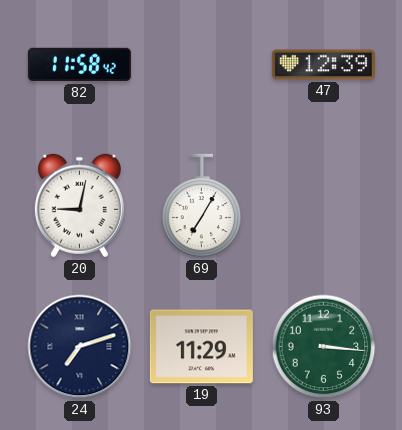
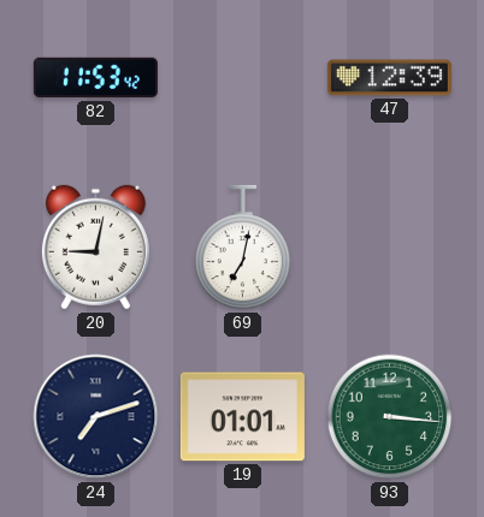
82: 11:58 -> 11:53
69: 7:05 -> 7:02
19: 11:29 -> 01:01
